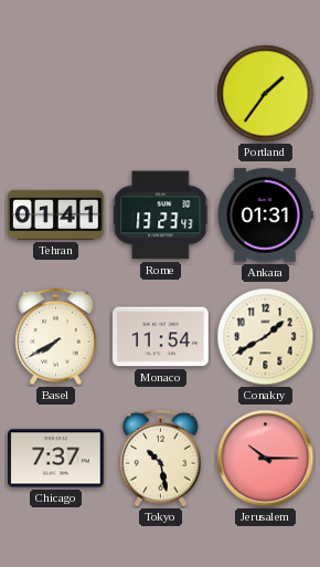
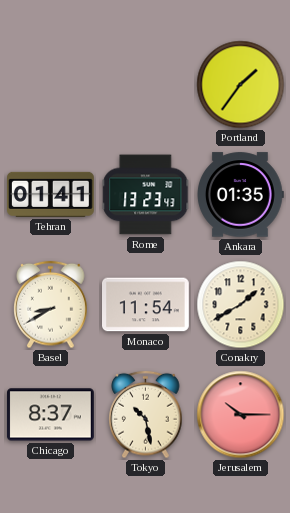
Ankara: 01:31 -> 01:35
Basel: 7:40 -> 8:40
Chicago: 7:37 -> 8:37
